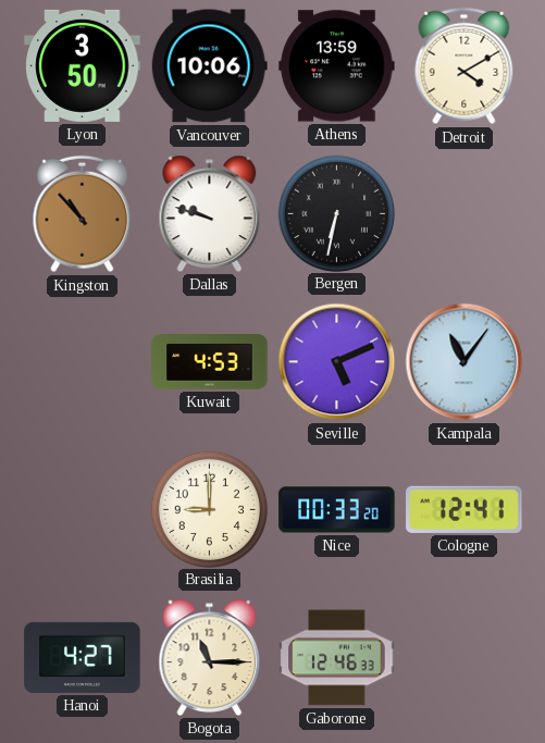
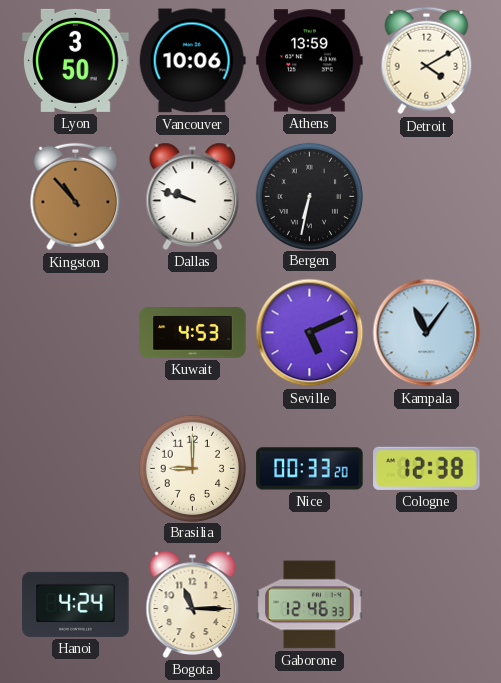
Cologne: 12:41 -> 12:38
Hanoi: 4:27 -> 4:24
